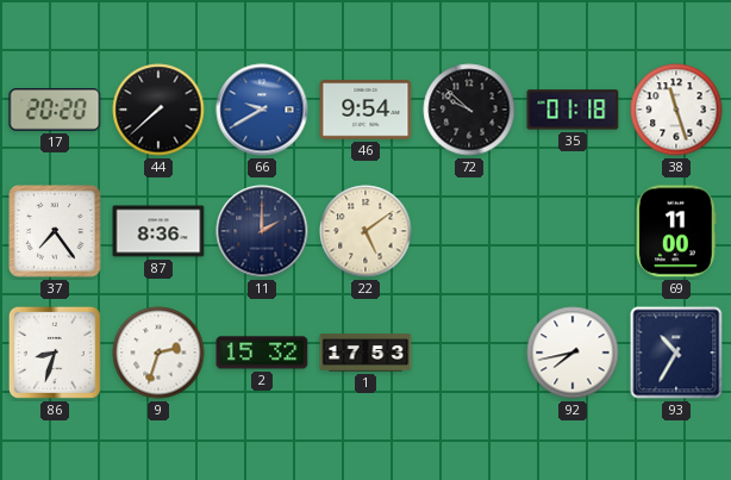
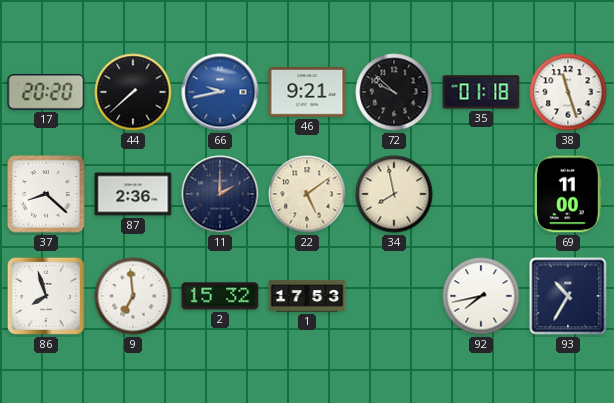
66: 9:40 -> 9:43
46: 9:54 -> 9:21
37: 7:24 -> 8:22
87: 8:36 -> 2:36
34: none -> 7:58
86: 8:33 -> 7:57
9: 2:33 -> 6:59
